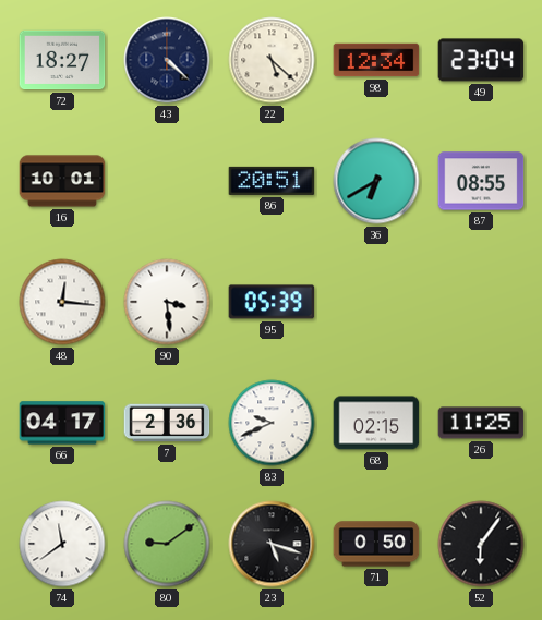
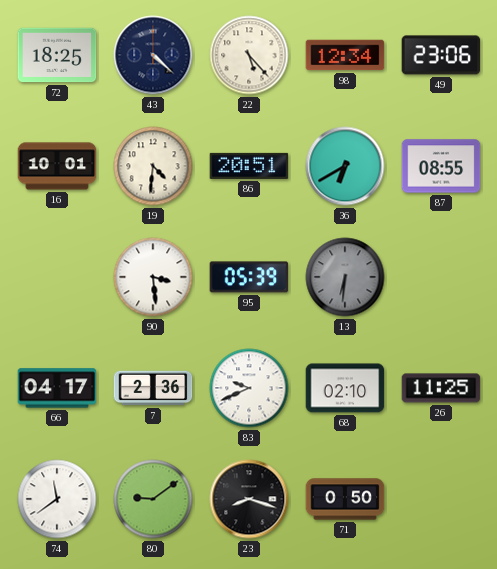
72: 18:27 -> 18:25
22: 5:22 -> 5:23
49: 23:04 -> 23:06
19: none -> 4:31
48: 12:16 -> none
13: none -> 6:31
68: 02:15 -> 02:10
23: 5:18 -> 8:18
52: 6:06 -> none
